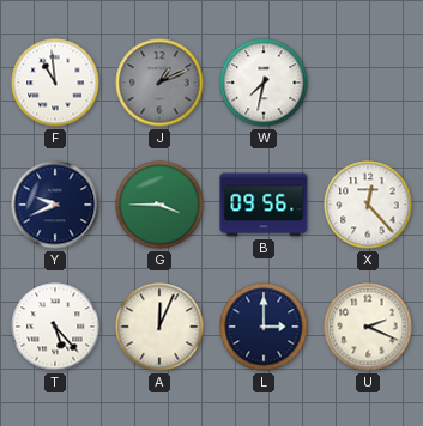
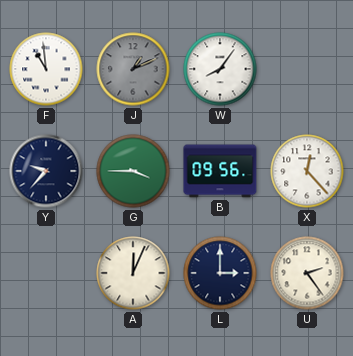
W: 7:32 -> 8:06
Y: 9:41 -> 9:37
T: 5:23 -> none
U: 2:19 -> 2:24
